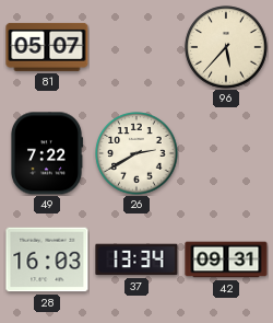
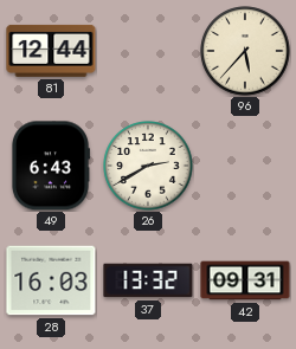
81: 05:07 -> 12:44
49: 7:22 -> 6:43
37: 13:34 -> 13:32
